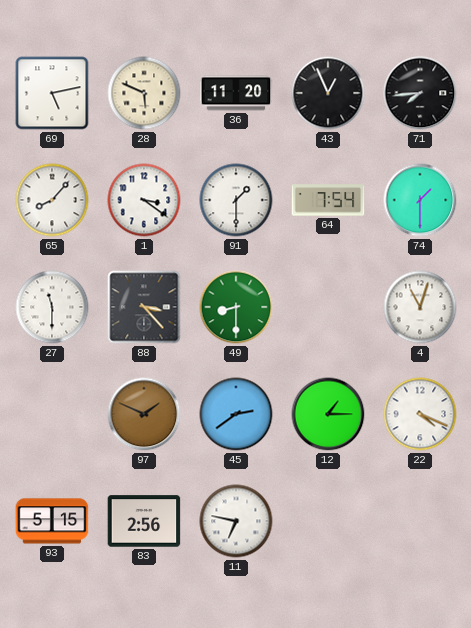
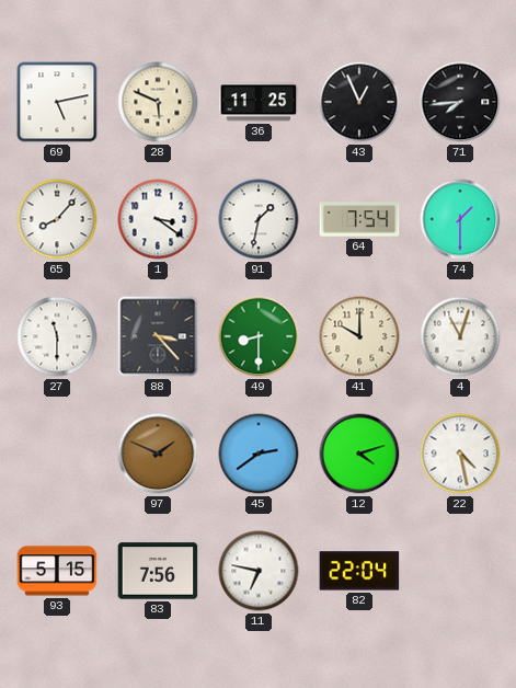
36: 11:20 -> 11:25
91: 1:30 -> 1:32
41: none -> 10:00
12: 1:15 -> 4:12
22: 4:19 -> 4:28
83: 2:56 -> 7:56
82: none -> 22:04
